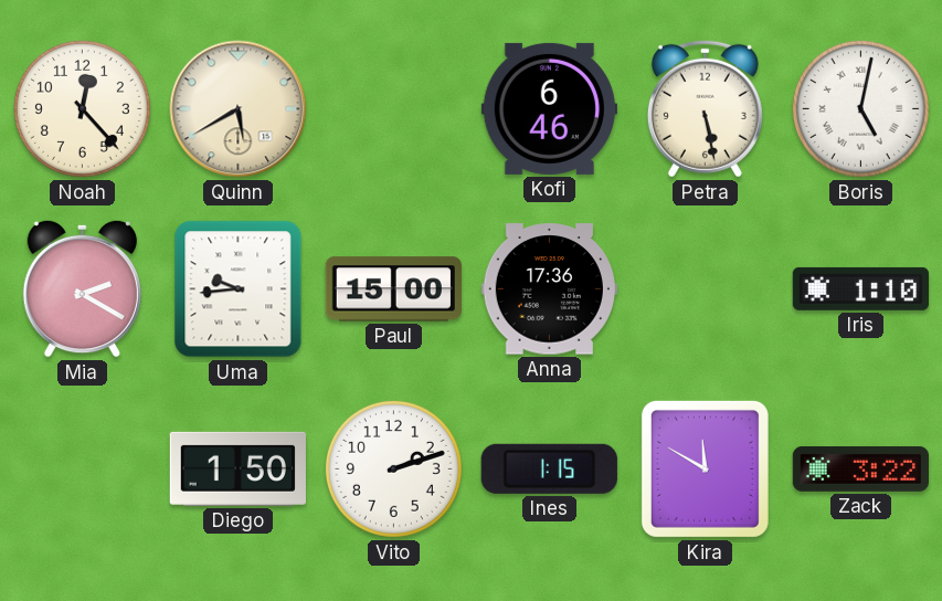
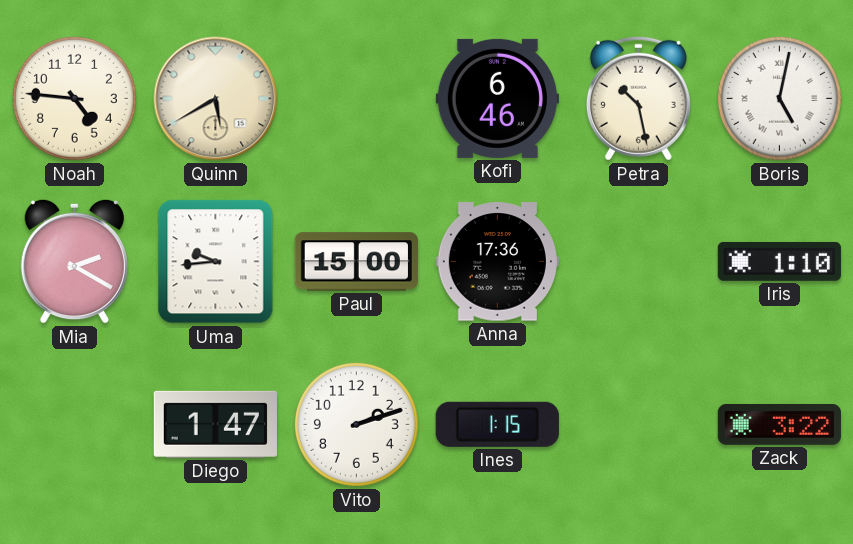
Noah: 12:23 -> 4:46
Petra: 5:28 -> 10:28
Diego: 1:50 -> 1:47
Kira: 11:50 -> none
